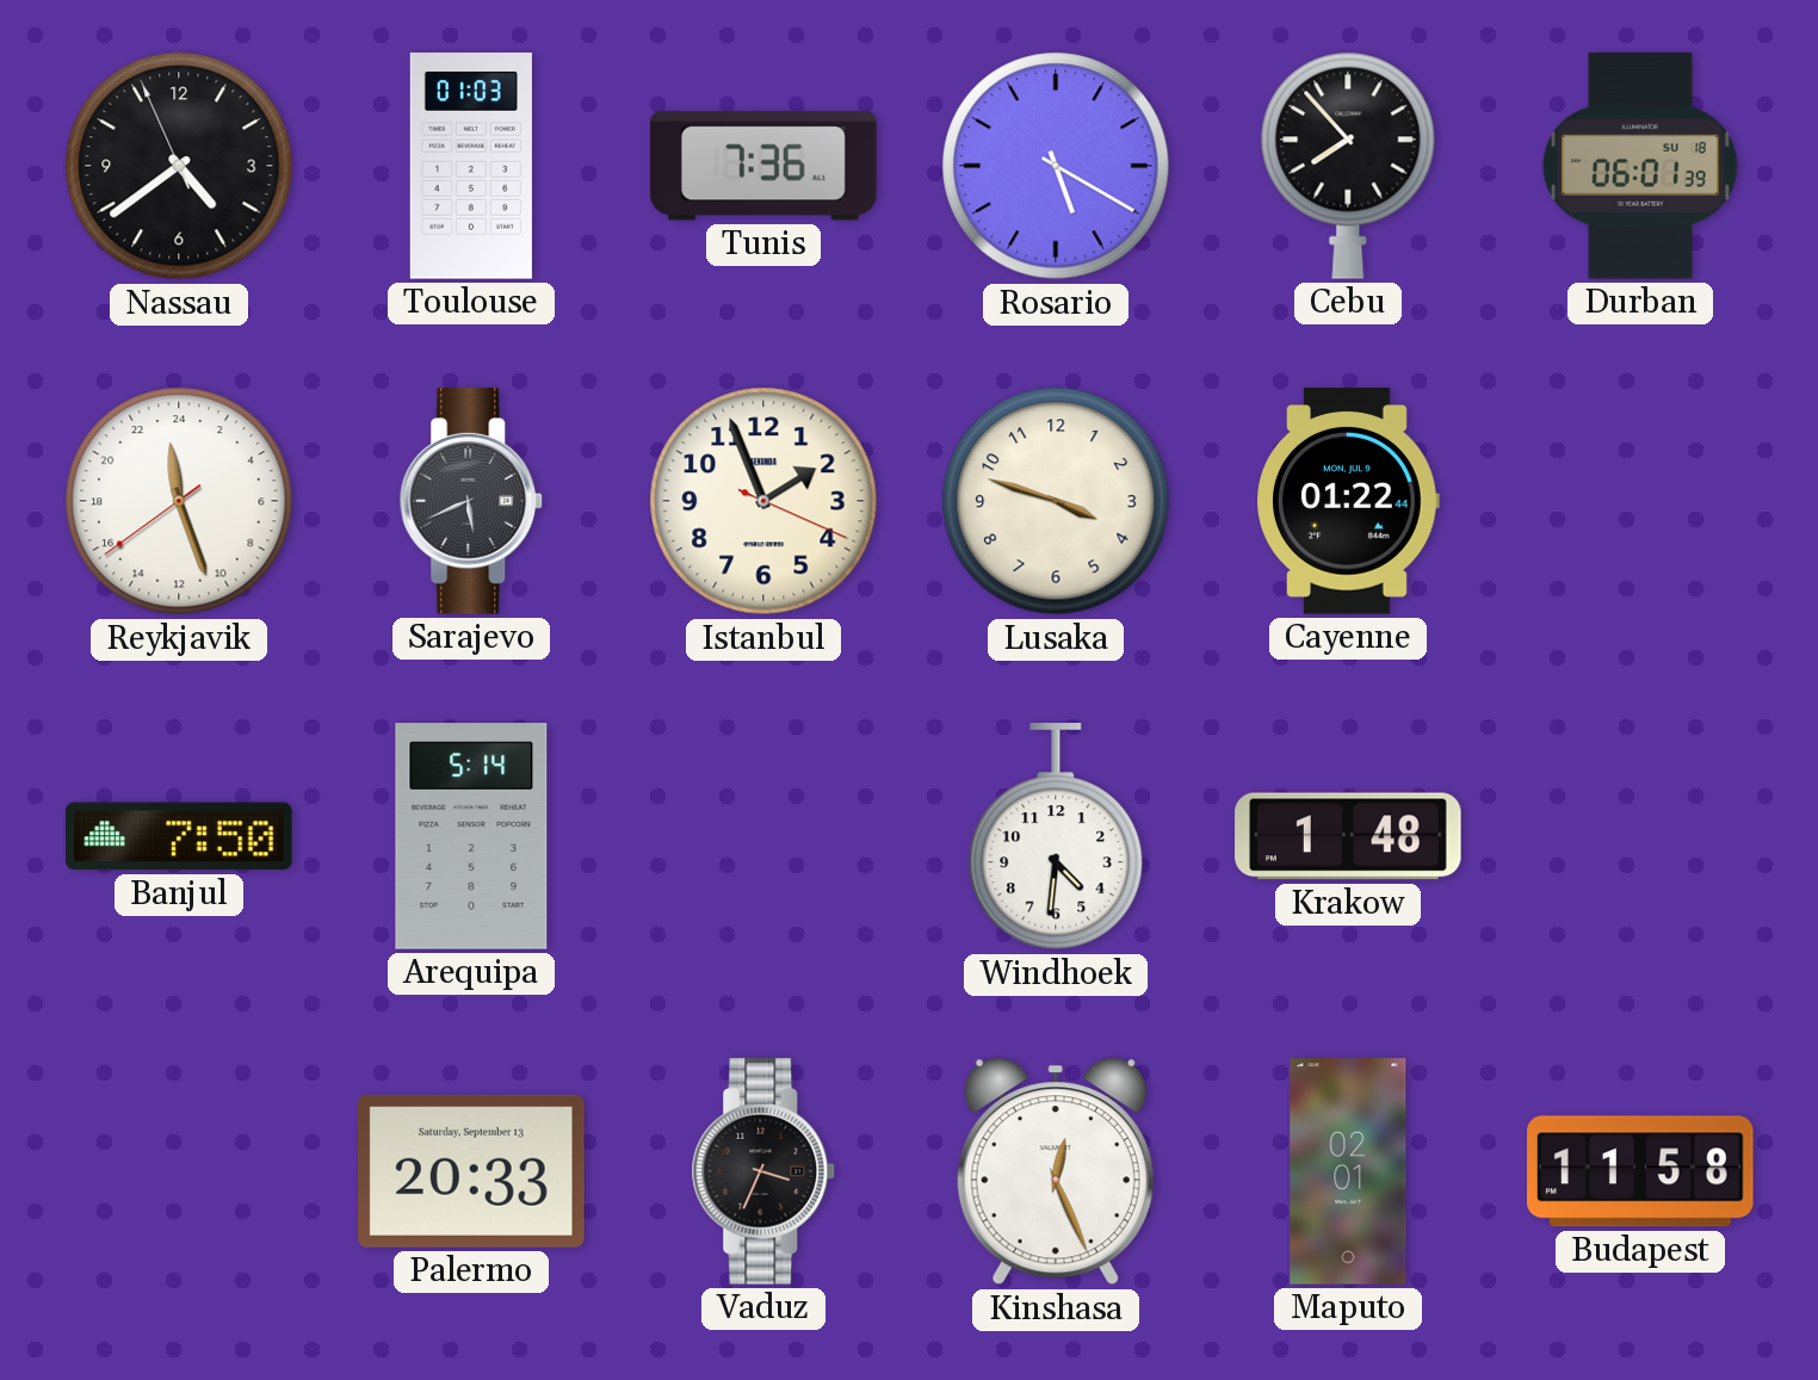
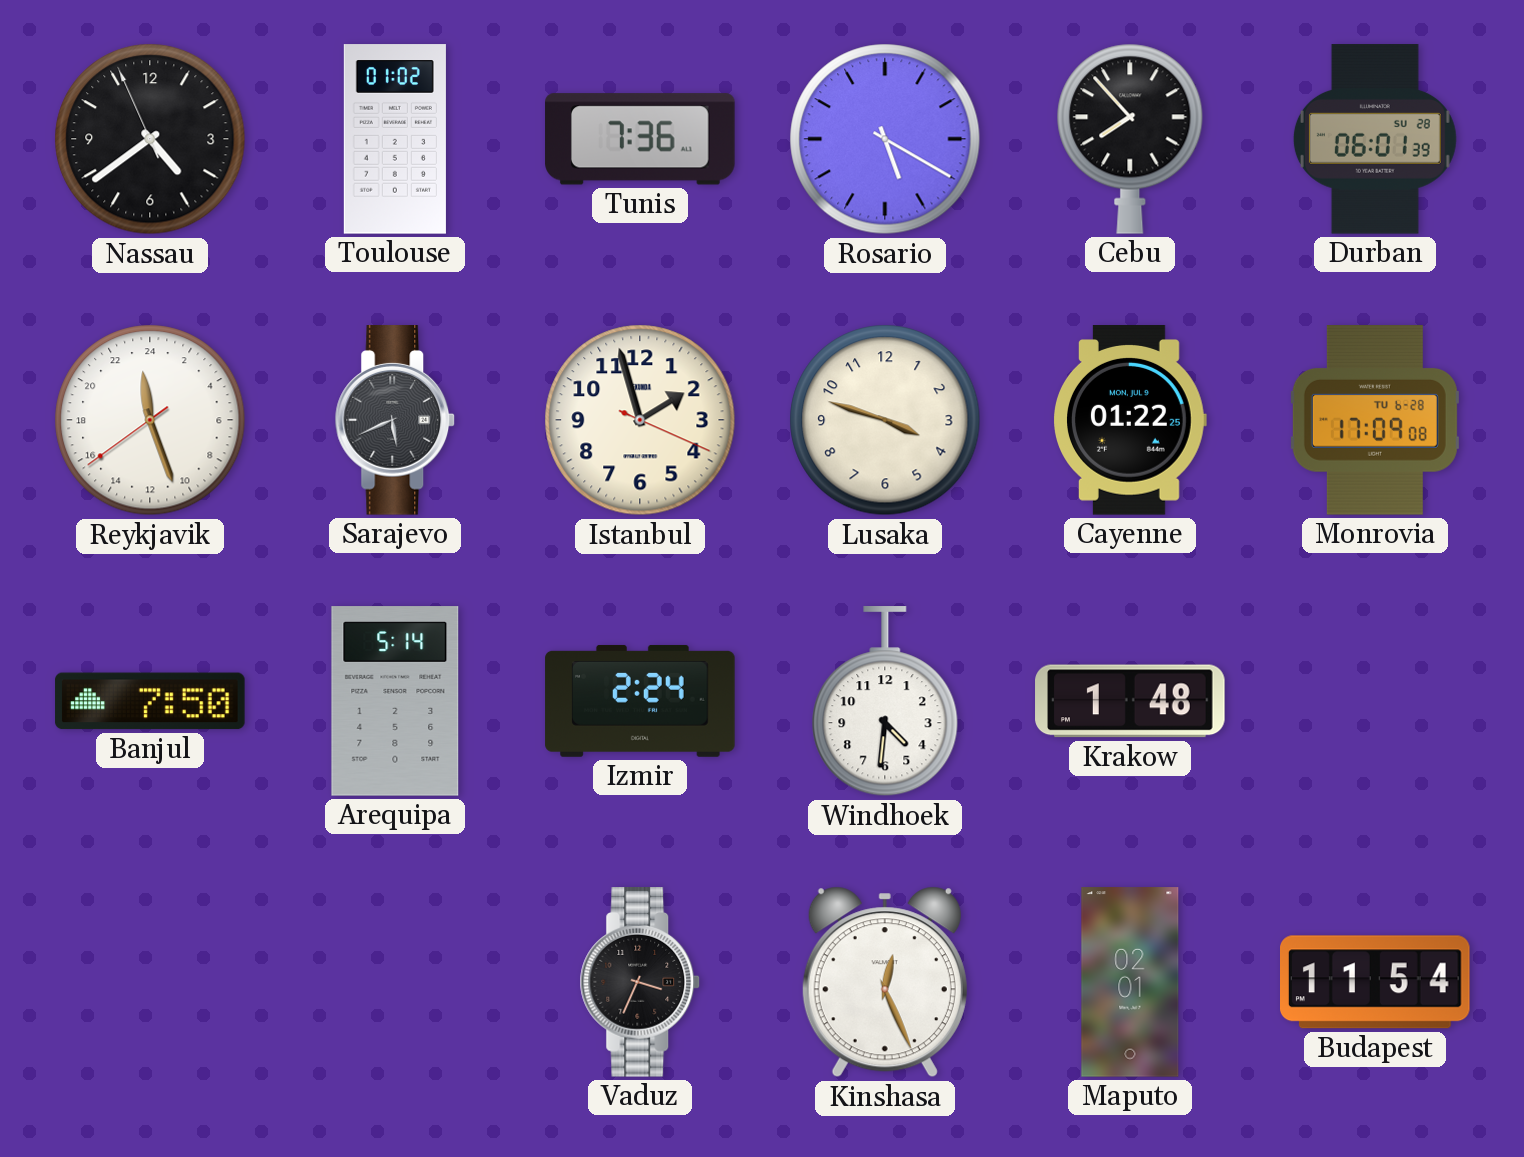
Toulouse: 01:03 -> 01:02
Durban date: SU 18 -> SU 28
Istanbul: 1:56 -> 1:57
Cayenne: 01:22:44 -> 01:22:25
Monrovia: none -> 17:09
Izmir: none -> 2:24
Palermo: 20:33 -> none
Budapest: 11:58 -> 11:54
